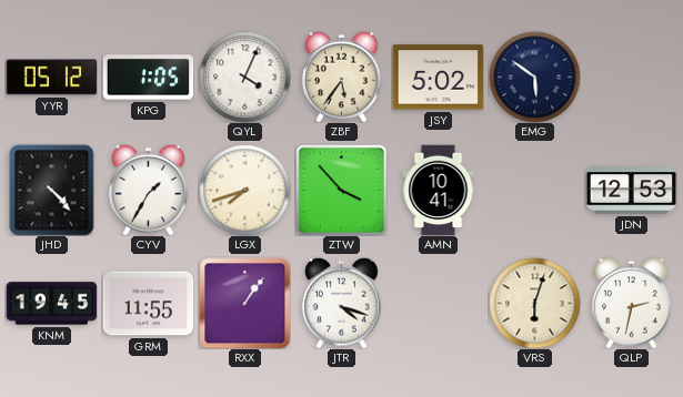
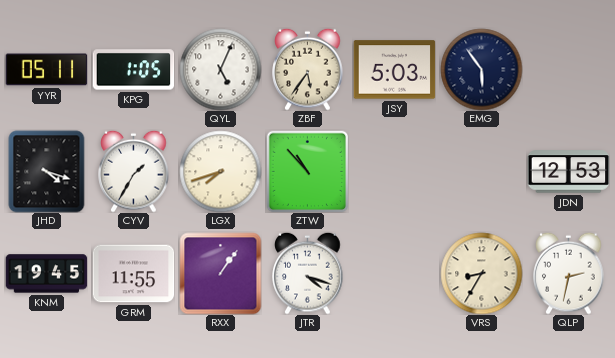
YYR: 05:12 -> 05:11
QYL: 4:04 -> 5:04
JSY: 5:02 -> 5:03
EMG: 5:51 -> 5:54
JHD: 4:23 -> 4:18
ZTW: 3:53 -> 10:53
AMN: 10:41 -> none
VRS: 6:03 -> 8:35
